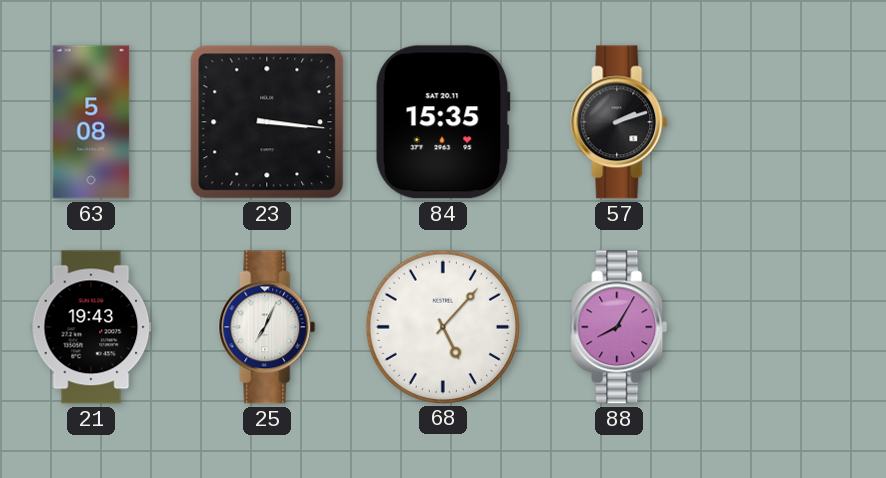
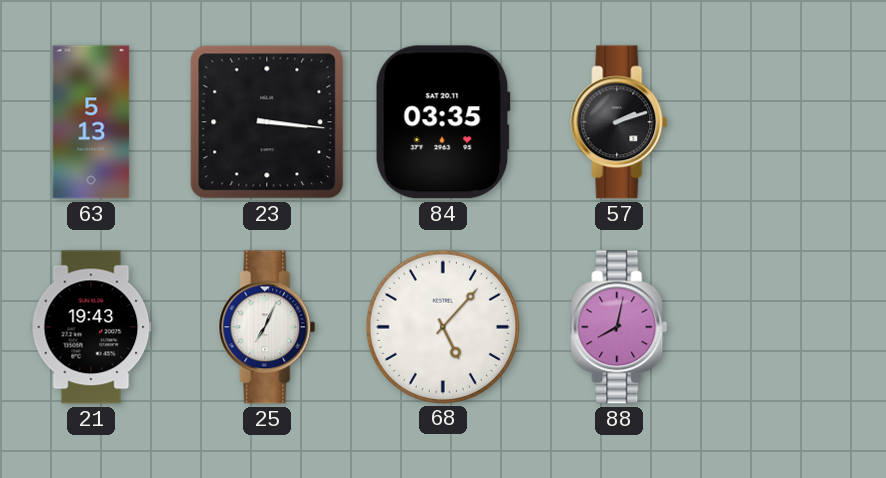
63: 5:08 -> 5:13
84: 15:35 -> 03:35
88: 8:05 -> 8:02
